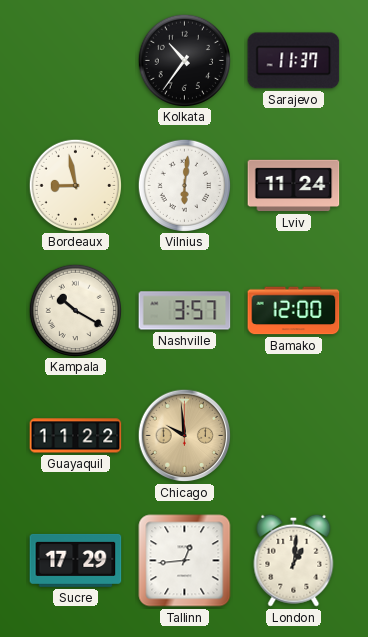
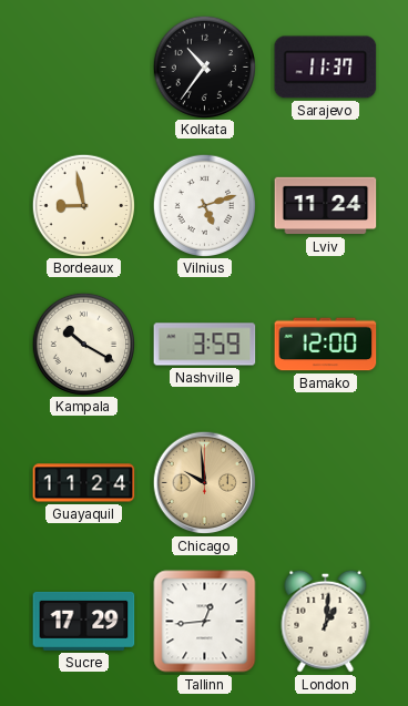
Vilnius: 6:01 -> 5:12
Nashville: 3:57 -> 3:59
Guayaquil: 11:22 -> 11:24
